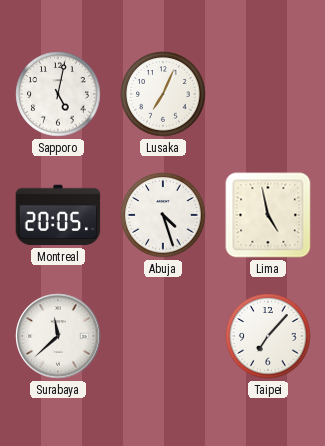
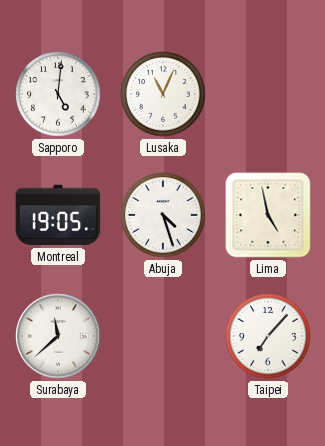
Sapporo: 5:02 -> 5:01
Lusaka: 7:04 -> 11:04
Montreal: 20:05 -> 19:05
